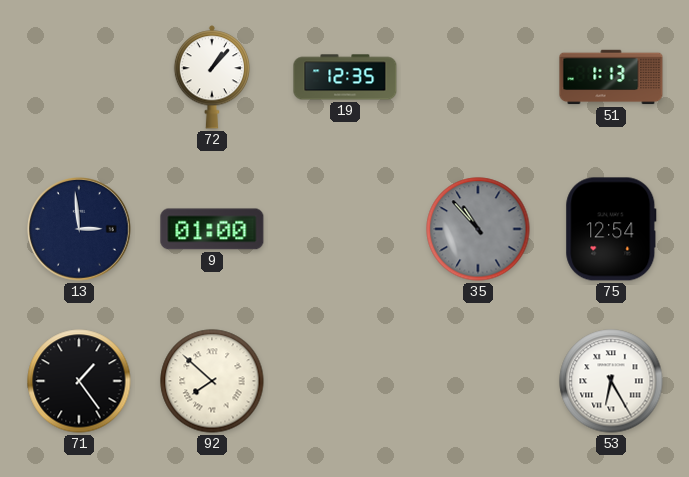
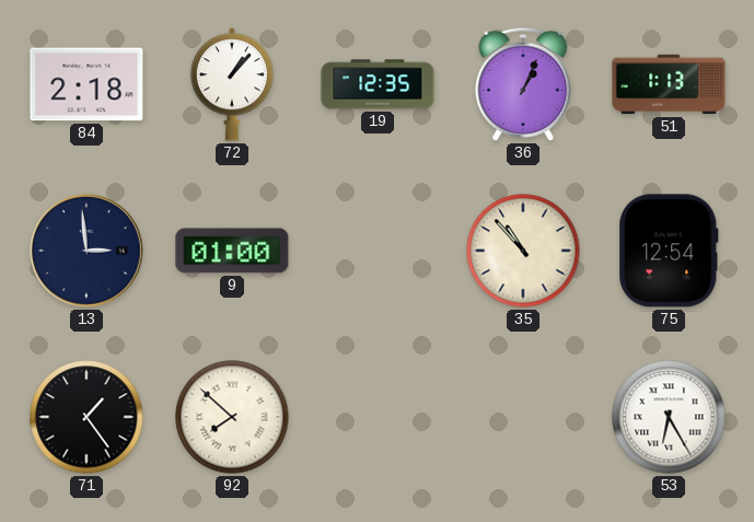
84: none -> 2:18
36: none -> 1:04
35 dial: grey -> cream
